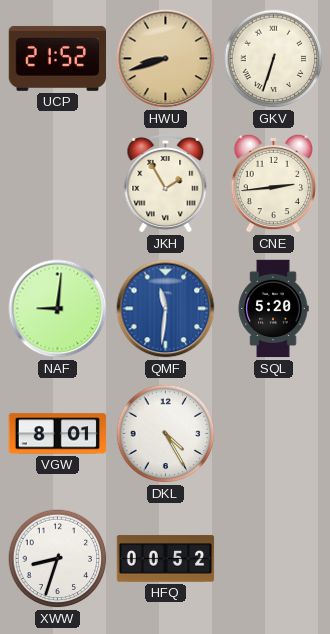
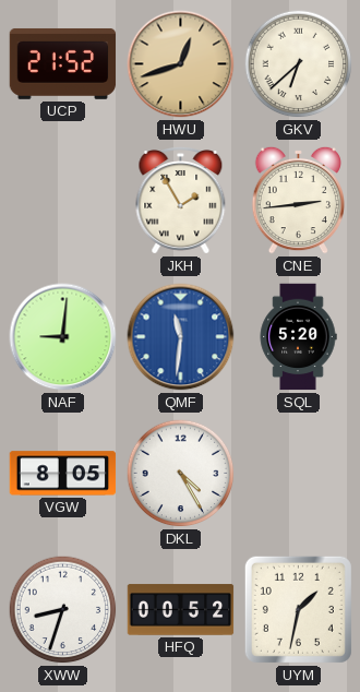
HWU: 8:42 -> 12:42
GKV: 6:33 -> 6:38
VGW: 8:01 -> 8:05
UYM: none -> 1:32
